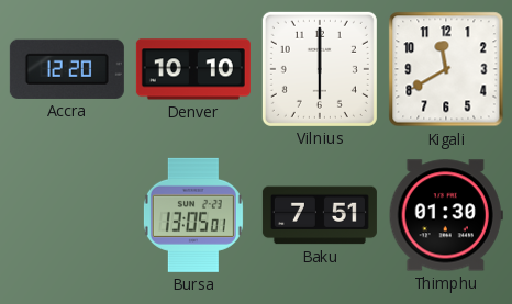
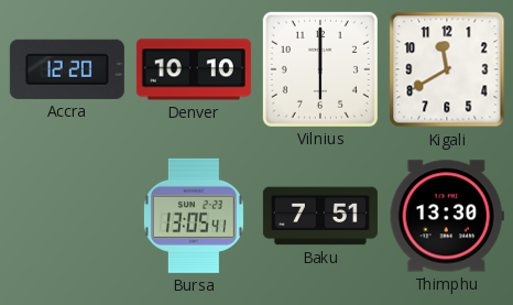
Bursa: 13:05:01 -> 13:05:41
Thimphu: 01:30 -> 13:30
